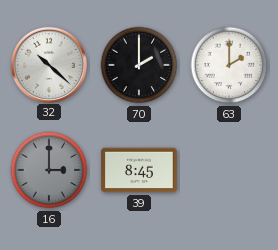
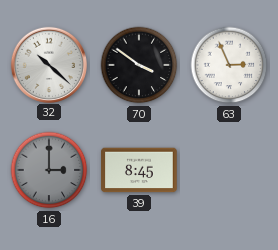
70: 2:00 -> 3:51
63: 2:00 -> 2:56
